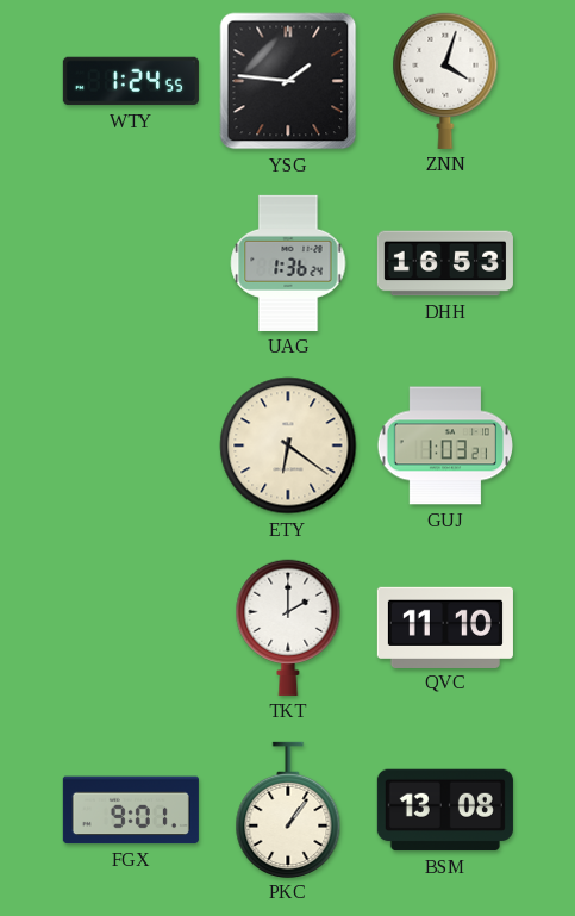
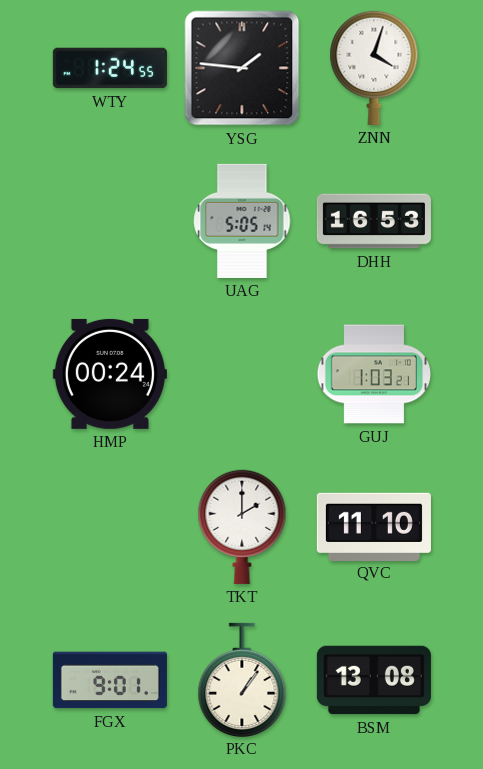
UAG: 1:36 -> 5:05
HMP: none -> 00:24
ETY: 6:21 -> none
